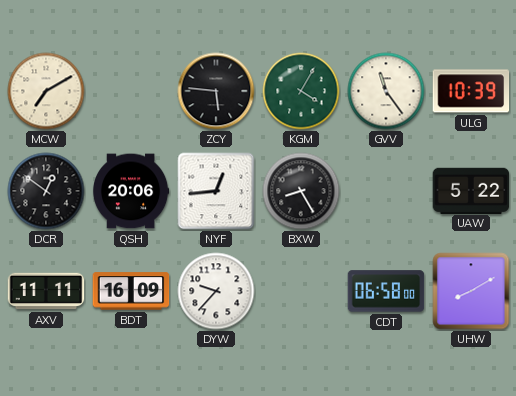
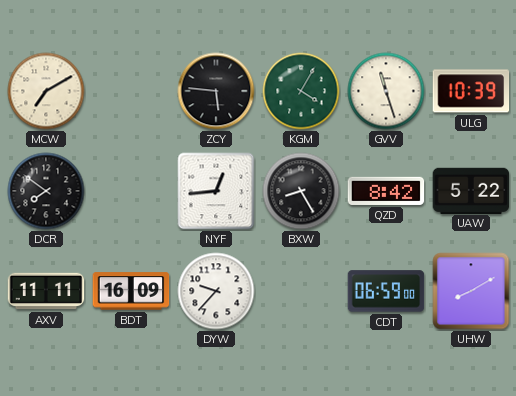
GVV: 11:24 -> 11:27
DCR: 12:51 -> 7:51
QSH: 20:06 -> none
QZD: none -> 8:42
CDT: 06:58 -> 06:59
